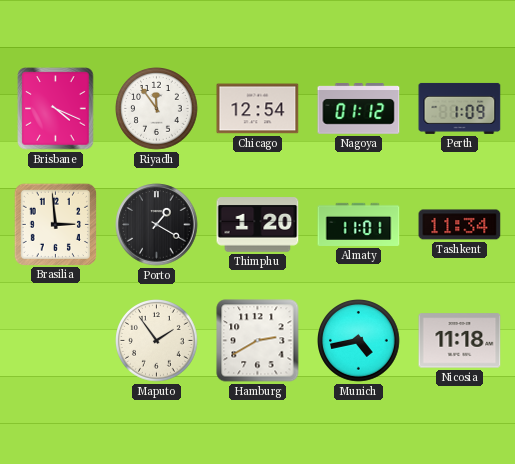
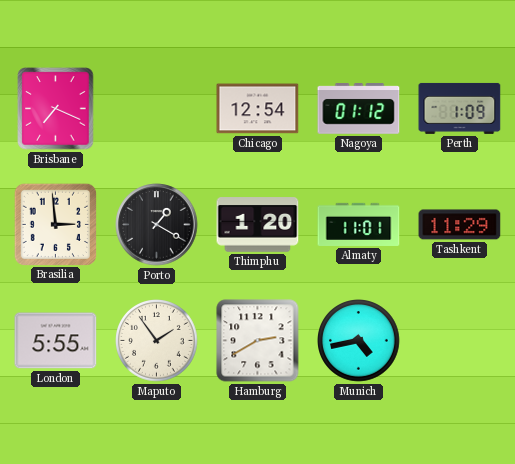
Brisbane: 4:19 -> 7:19
Riyadh: 11:54 -> none
Tashkent: 11:34 -> 11:29
London: none -> 5:55
Nicosia: 11:18 -> none
